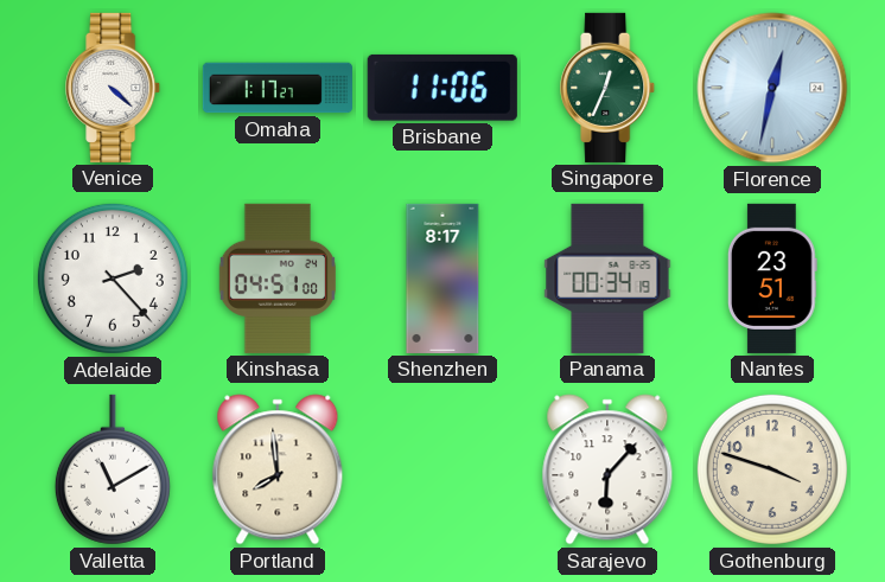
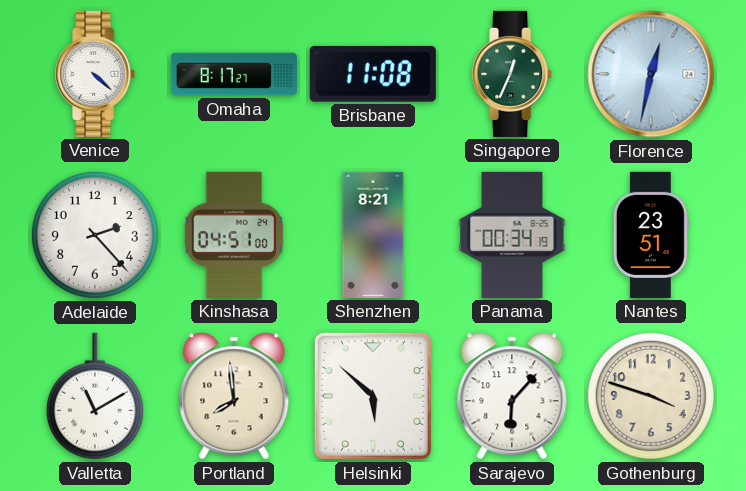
Omaha: 1:17 -> 8:17
Brisbane: 11:06 -> 11:08
Shenzhen: 8:17 -> 8:21
Helsinki: none -> 5:52
